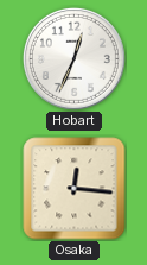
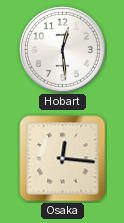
Hobart: 12:34 -> 12:29
